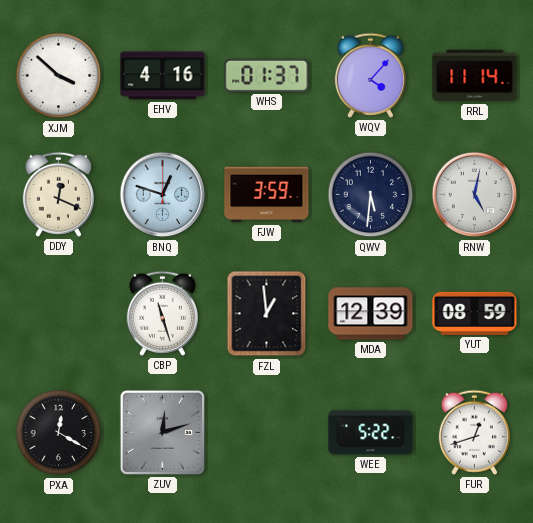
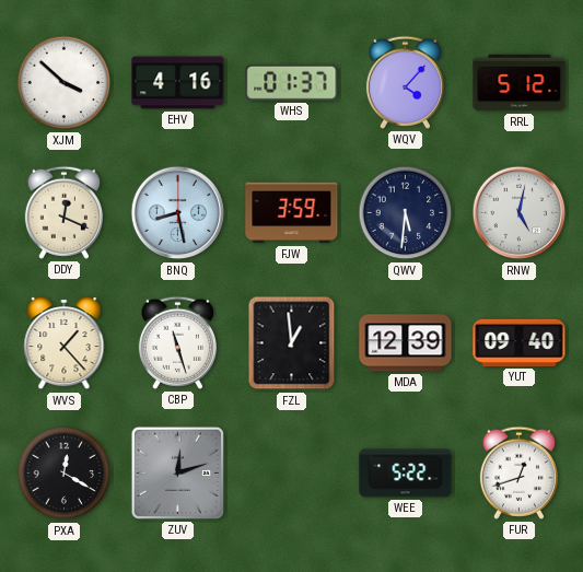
RRL: 11:14 -> 5:12
BNQ: 12:48 -> 8:28
WVS: none -> 1:23
YUT: 08:59 -> 09:40
